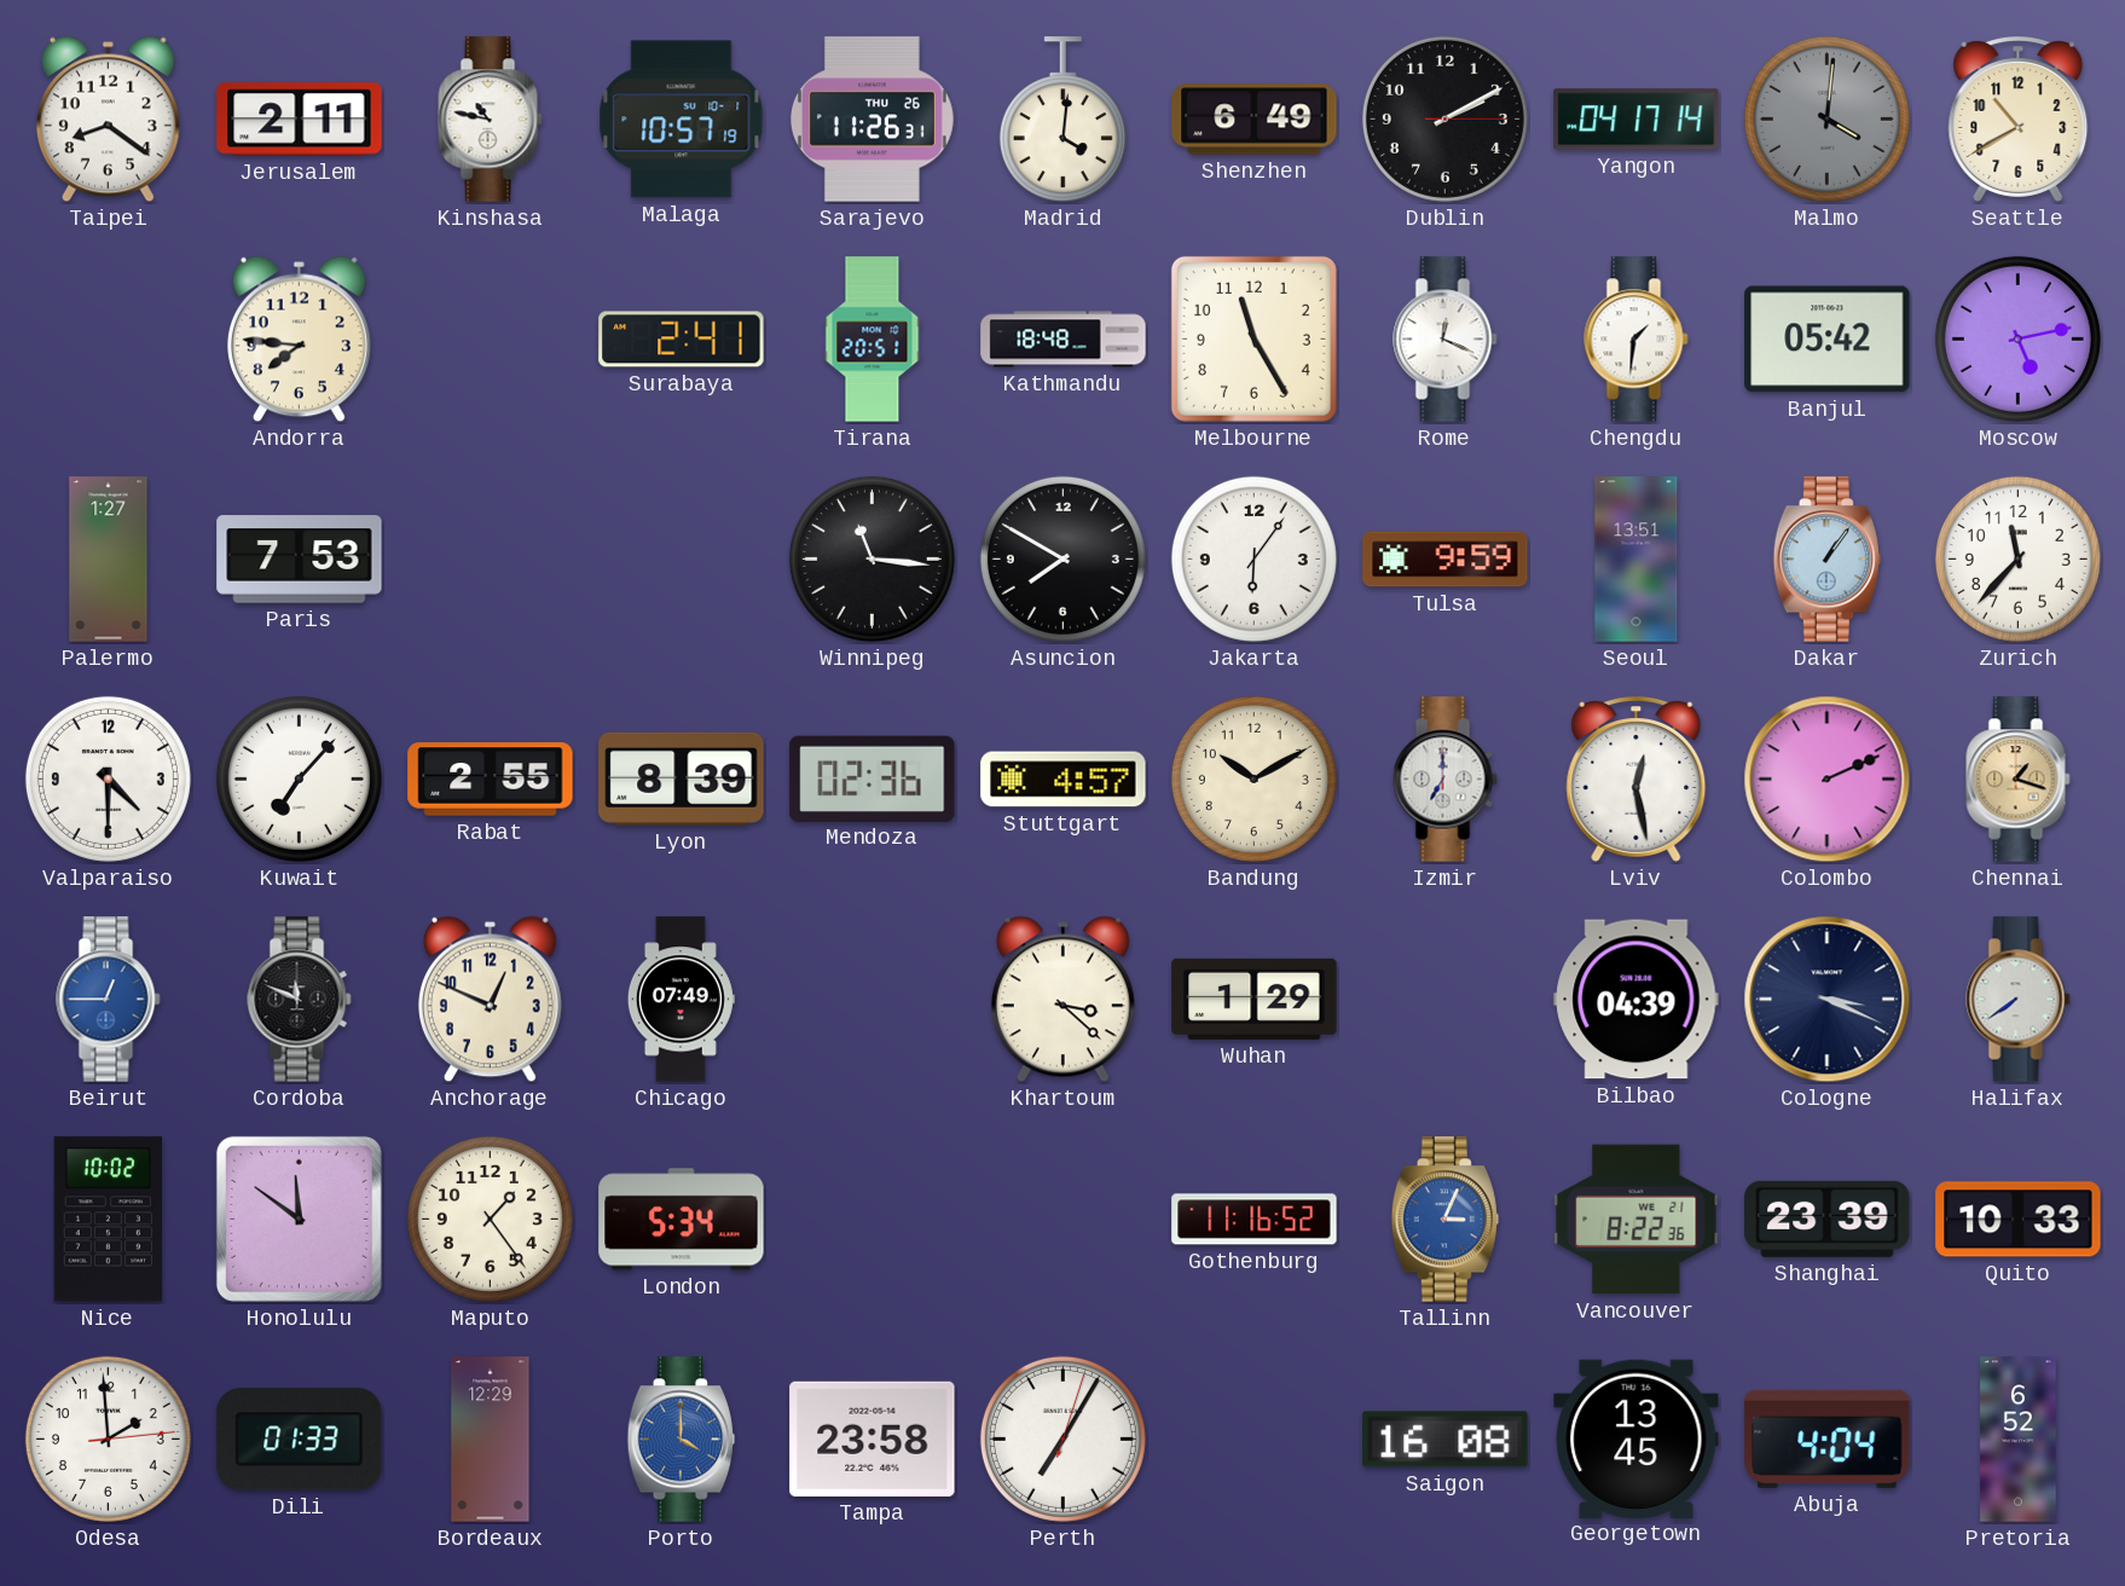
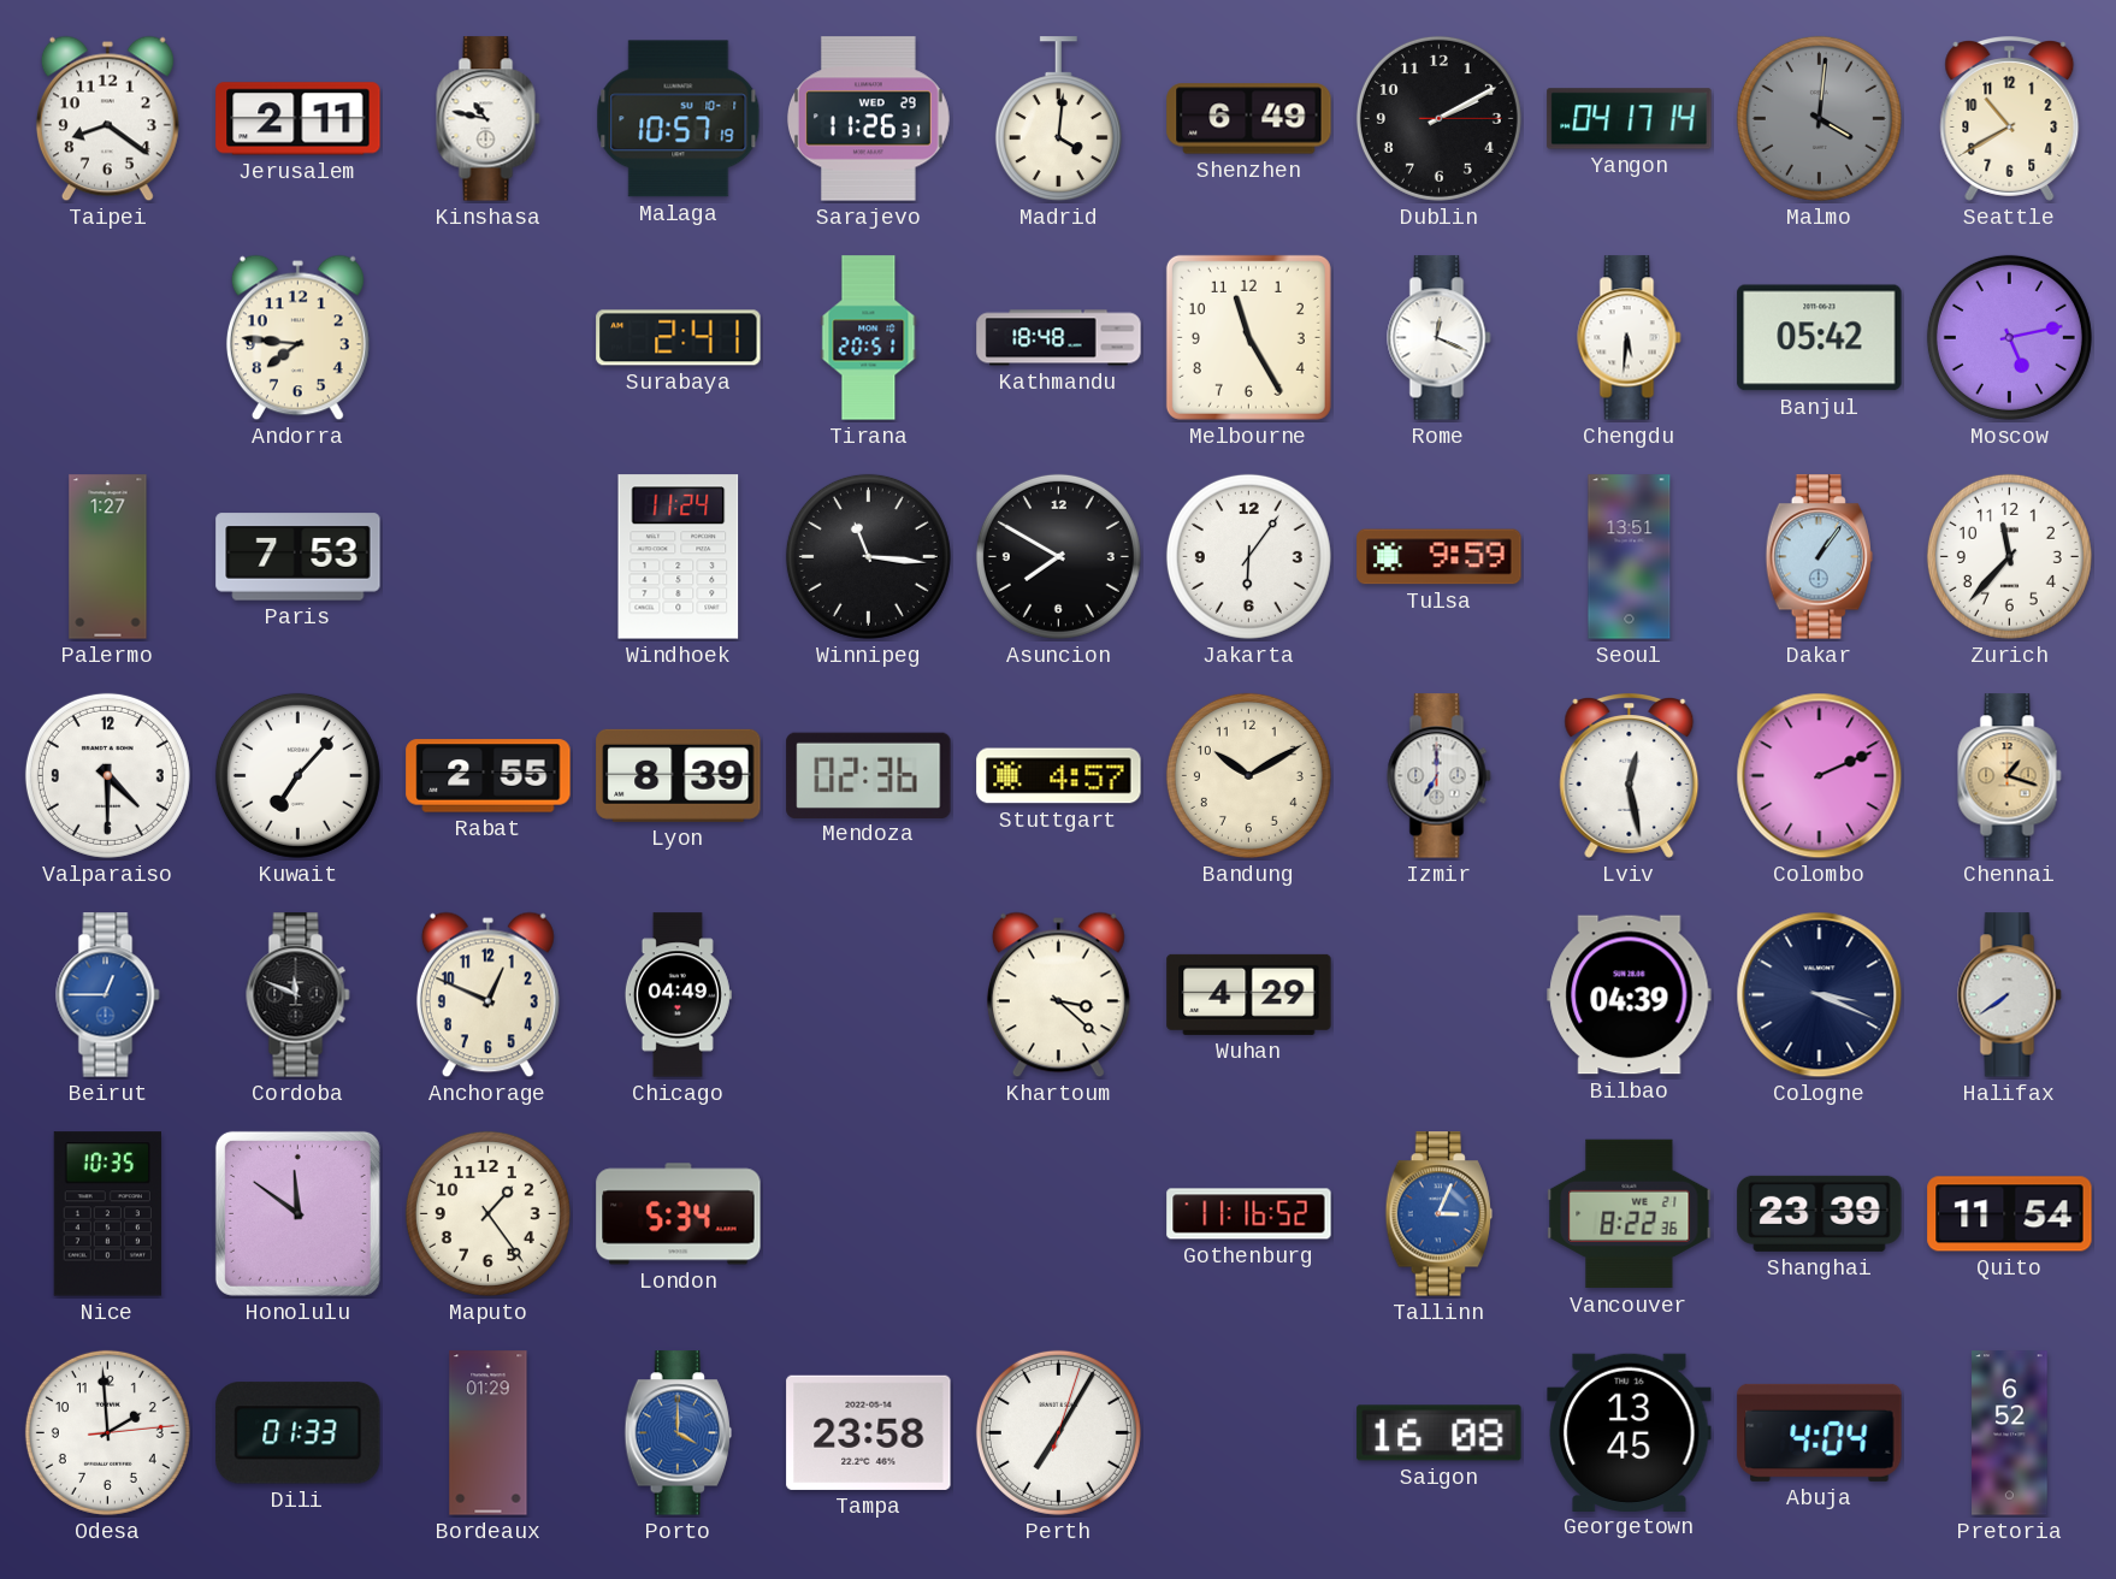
Sarajevo date: THU 26 -> WED 29
Chengdu: 1:31 -> 5:31
Windhoek: none -> 11:24
Chicago: 07:49 -> 04:49
Wuhan: 1:29 -> 4:29
Nice: 10:02 -> 10:35
Quito: 10:33 -> 11:54
Bordeaux: 12:29 -> 01:29
